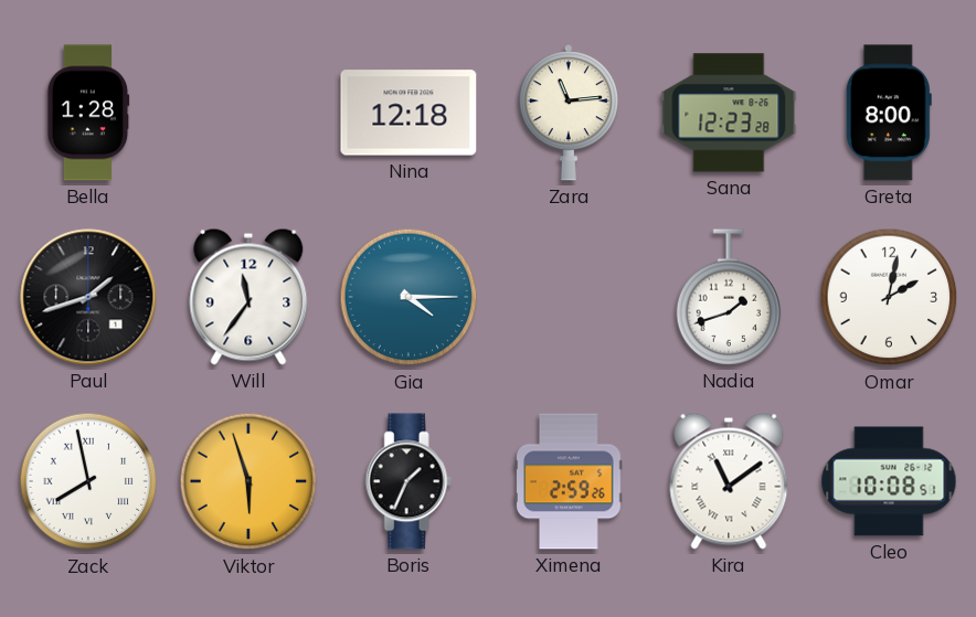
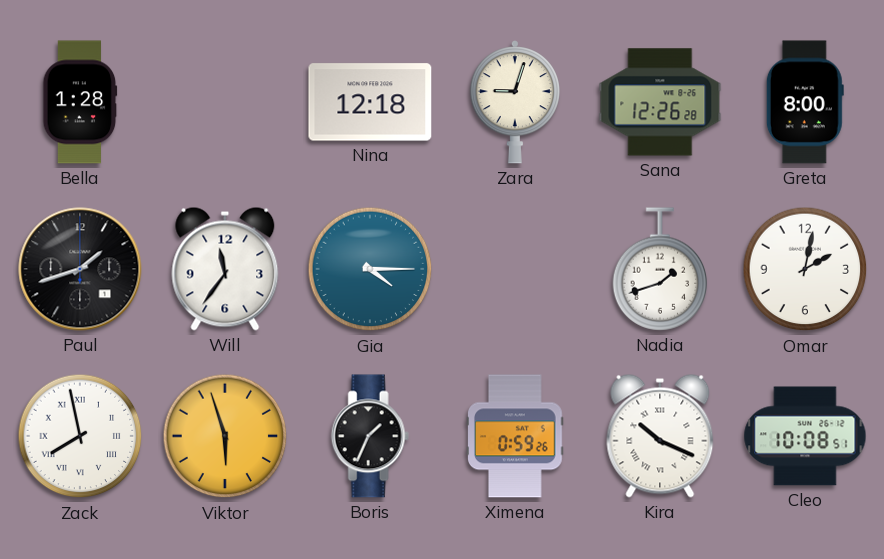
Zara: 11:14 -> 9:03
Sana: 12:23 -> 12:26
Ximena: 2:59 -> 0:59
Kira: 11:09 -> 10:19
